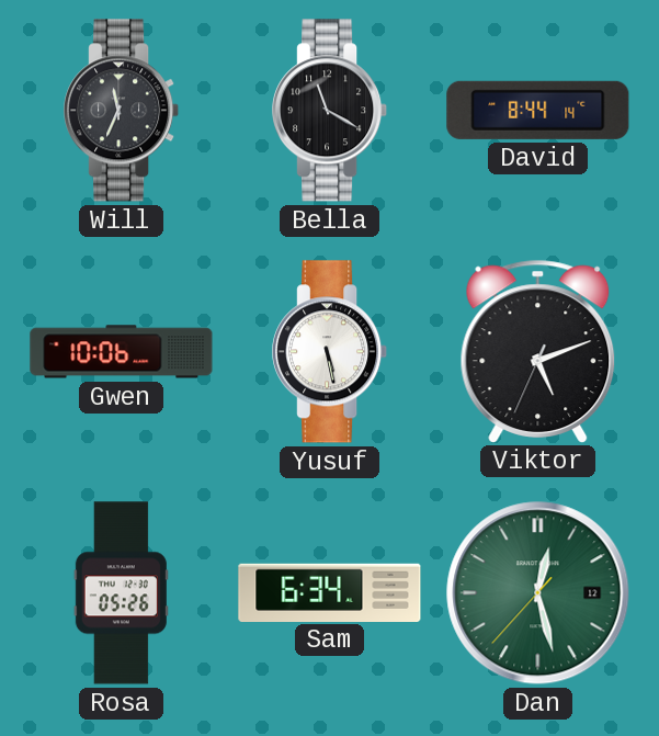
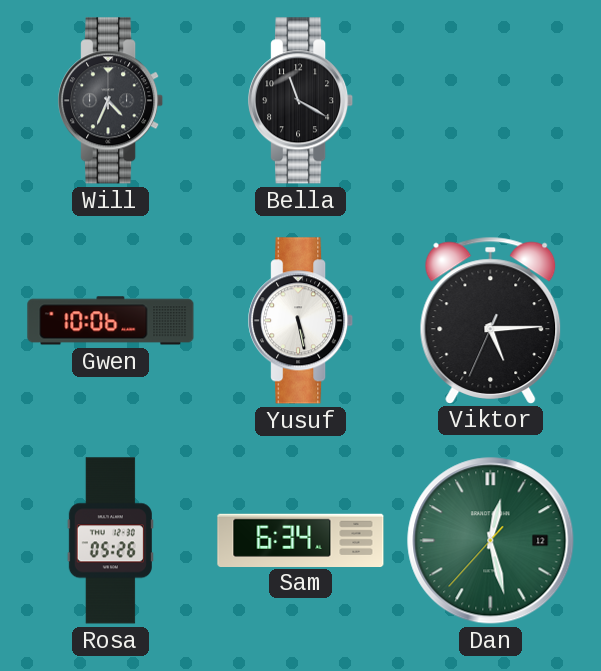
Will: 11:34 -> 4:34
David: 8:44 -> none
Viktor: 5:11 -> 5:14
